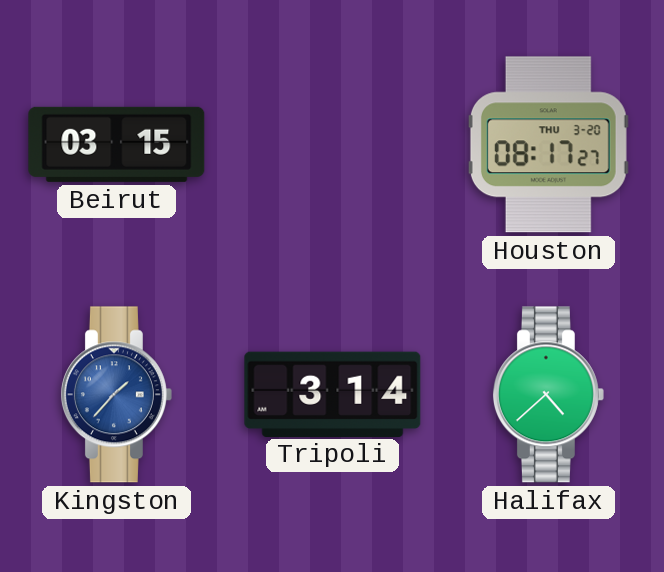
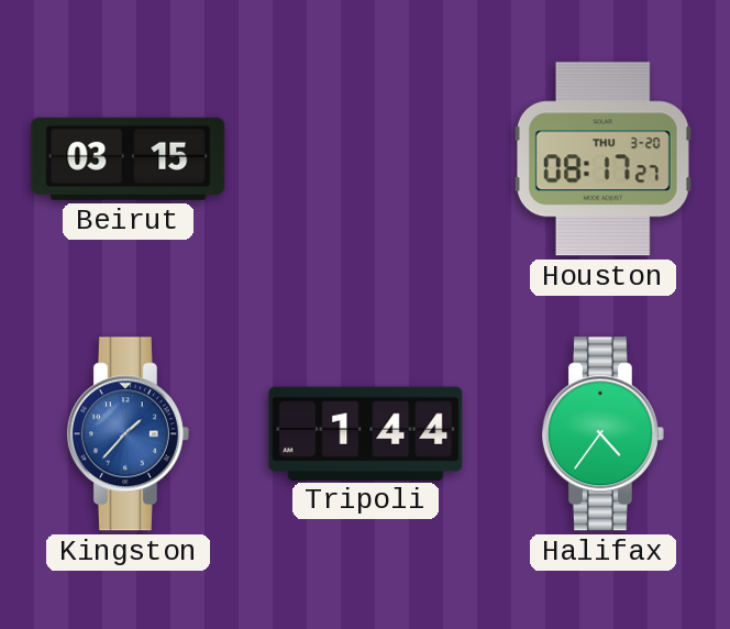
Tripoli: 3:14 -> 1:44
Halifax: 4:38 -> 4:36
